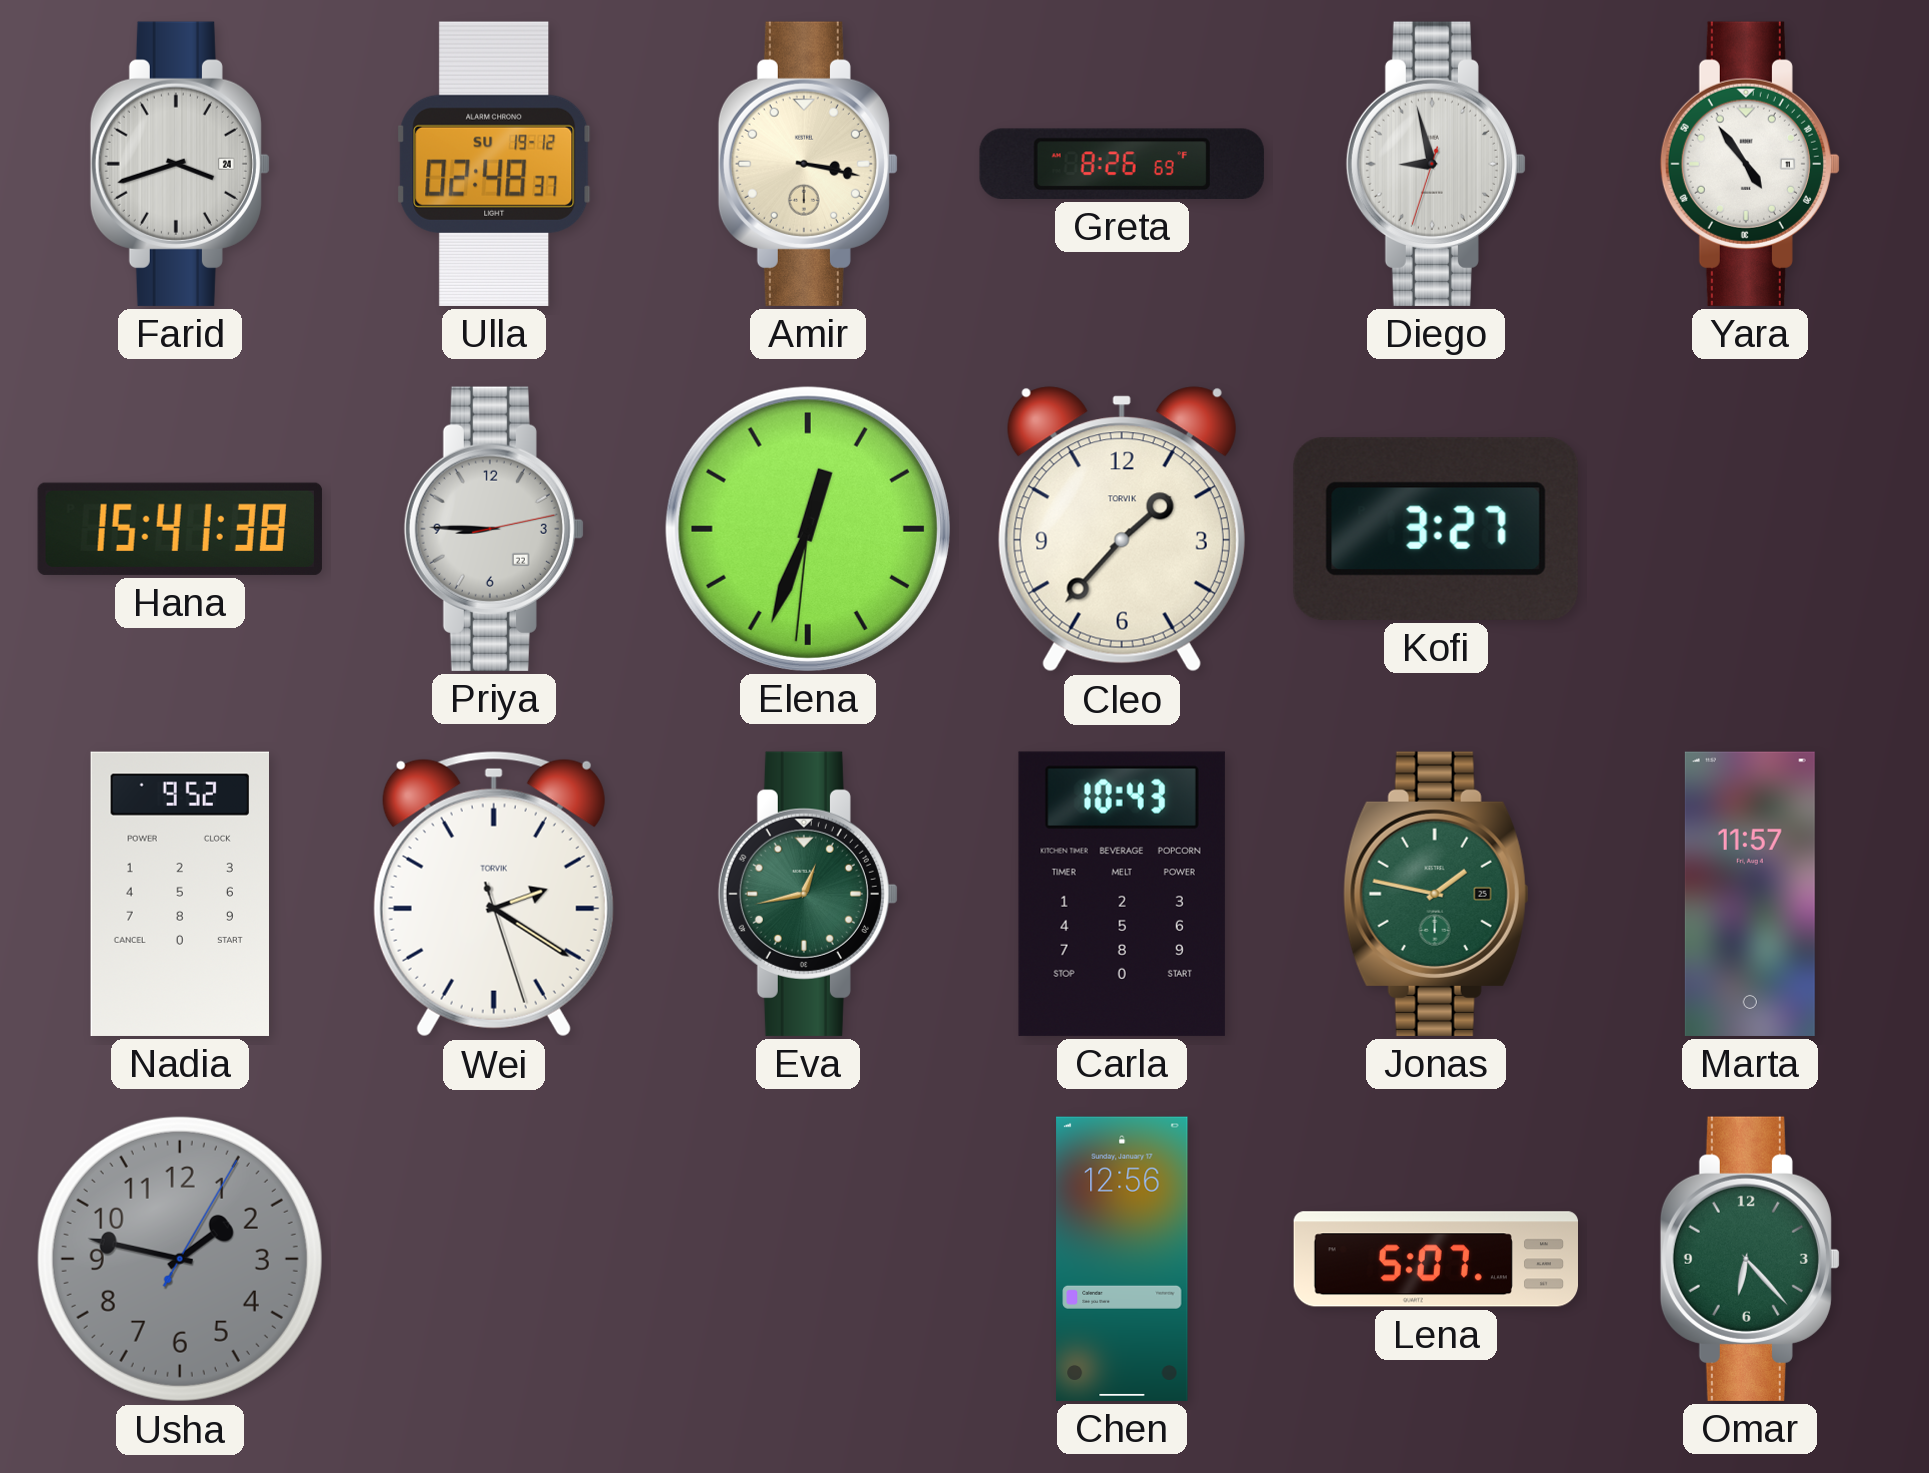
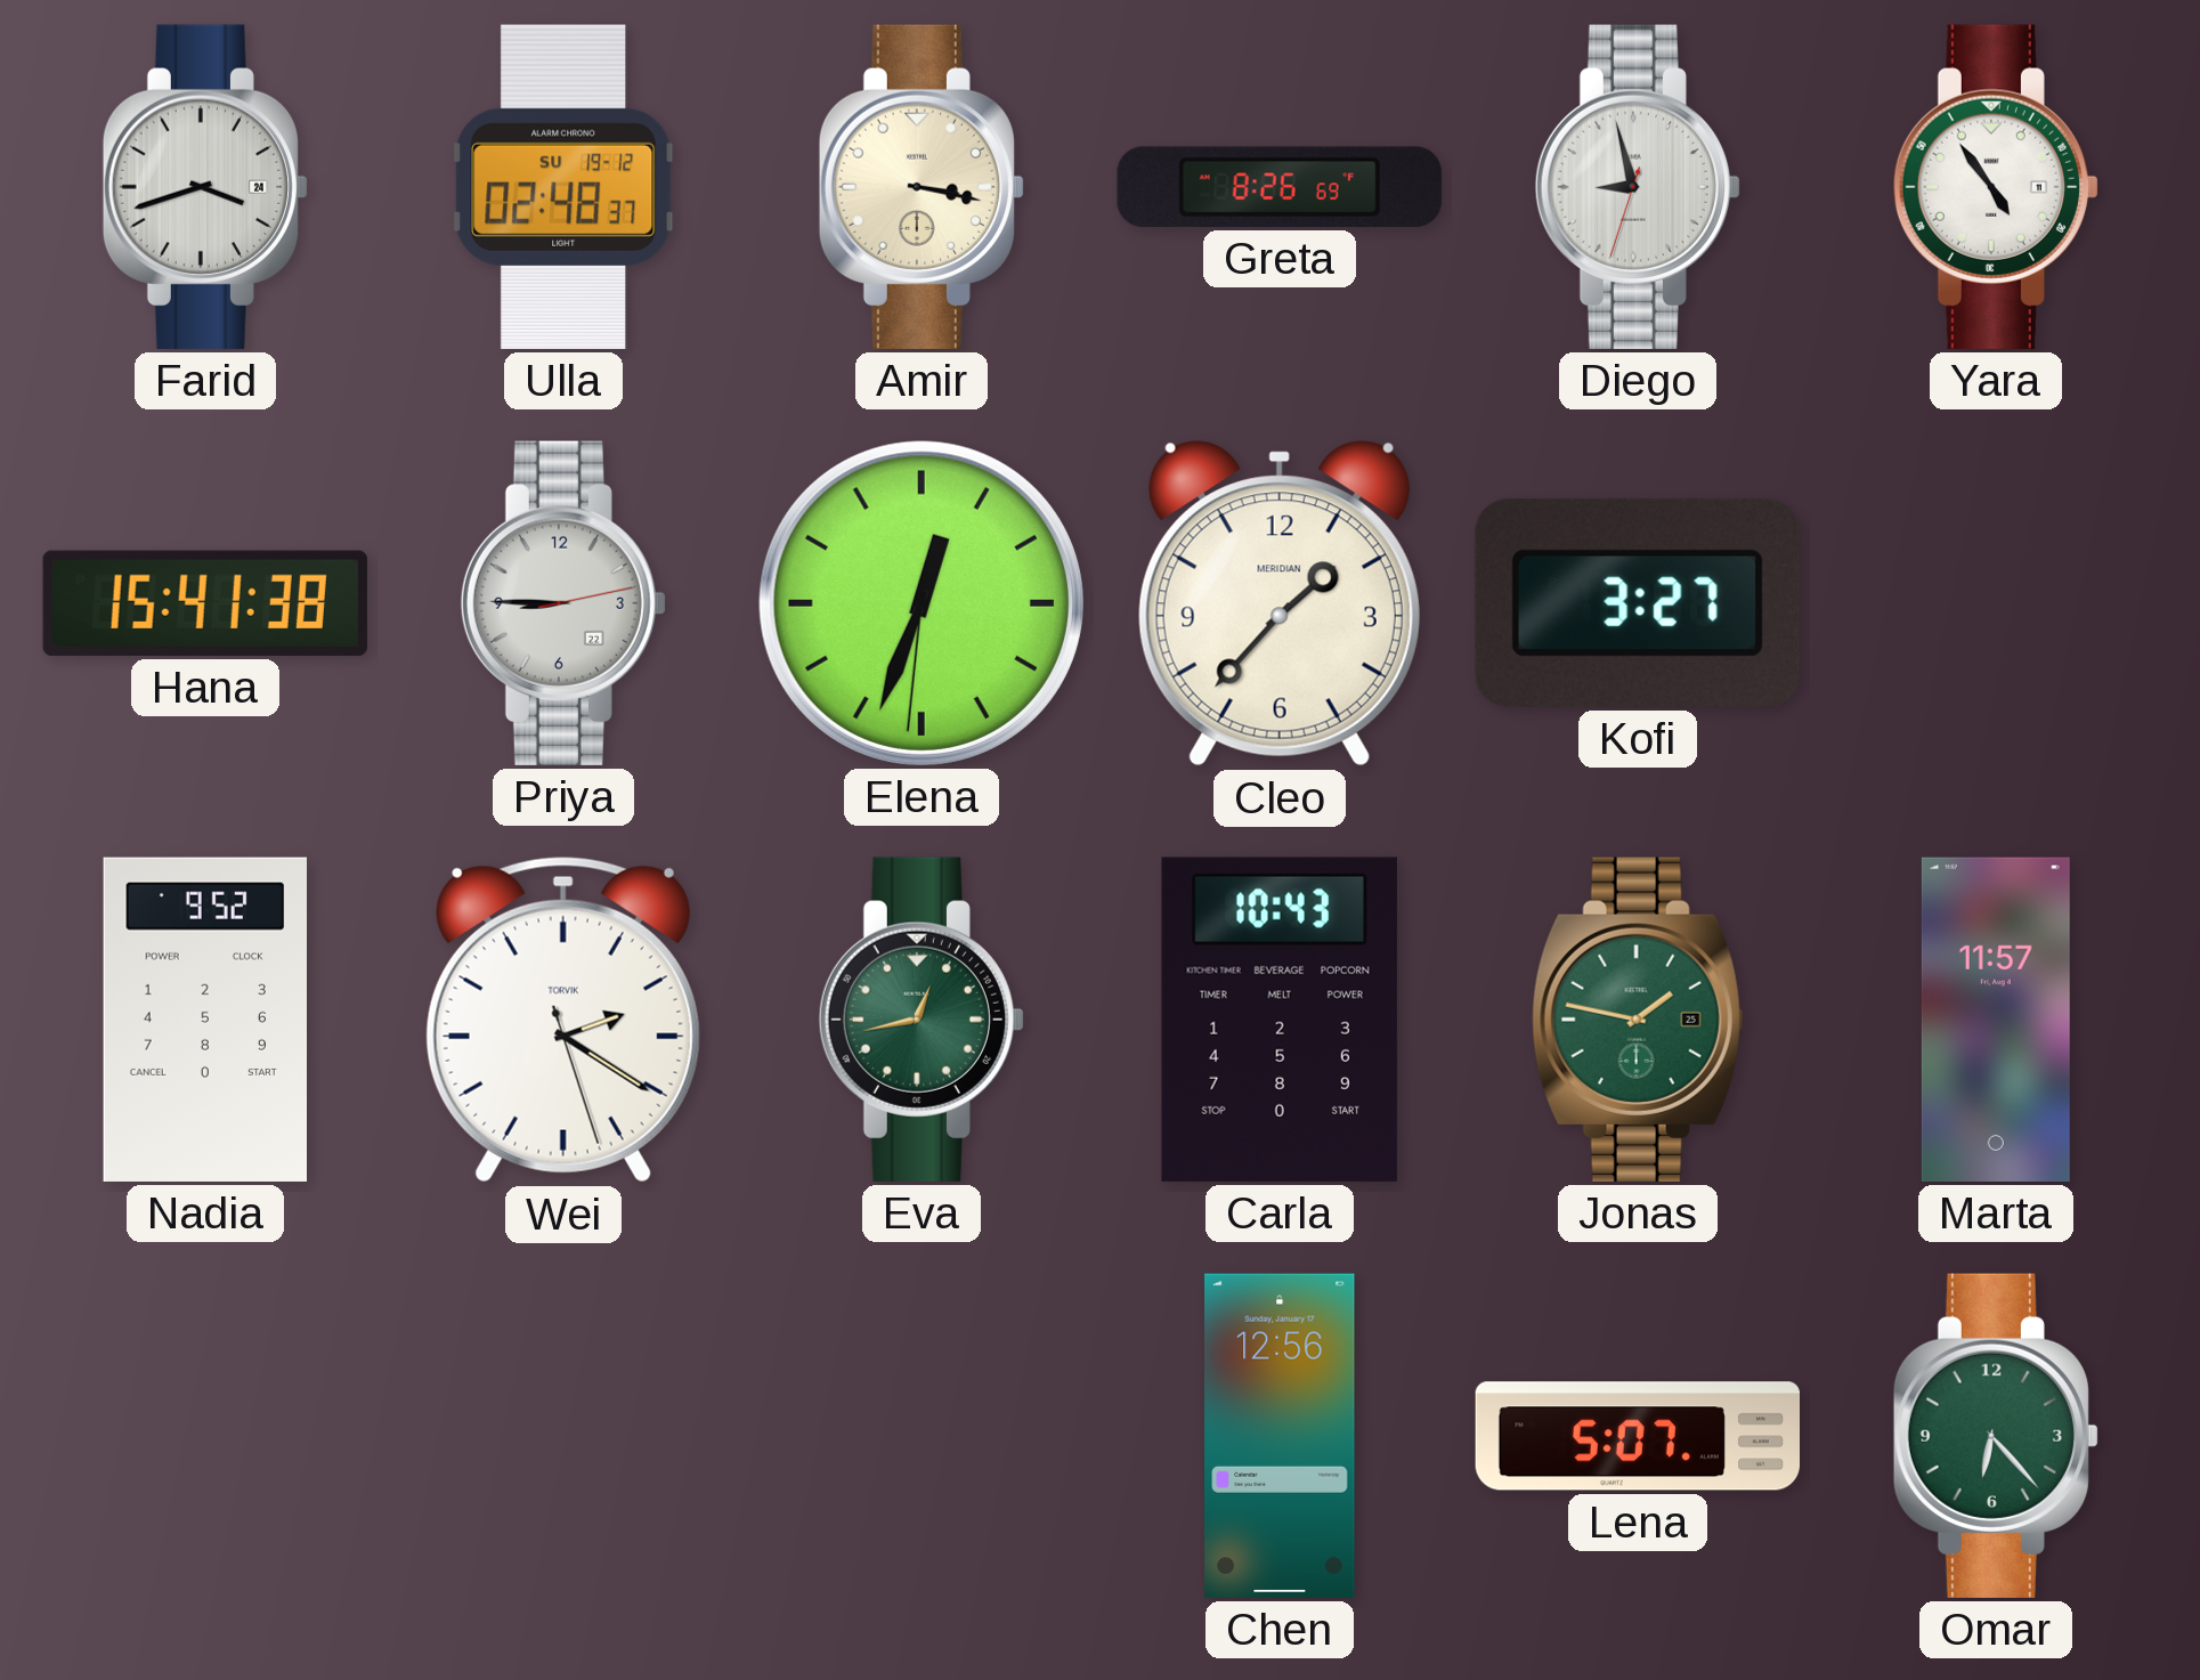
Cleo brand: TORVIK -> MERIDIAN
Usha: 1:47 -> none
